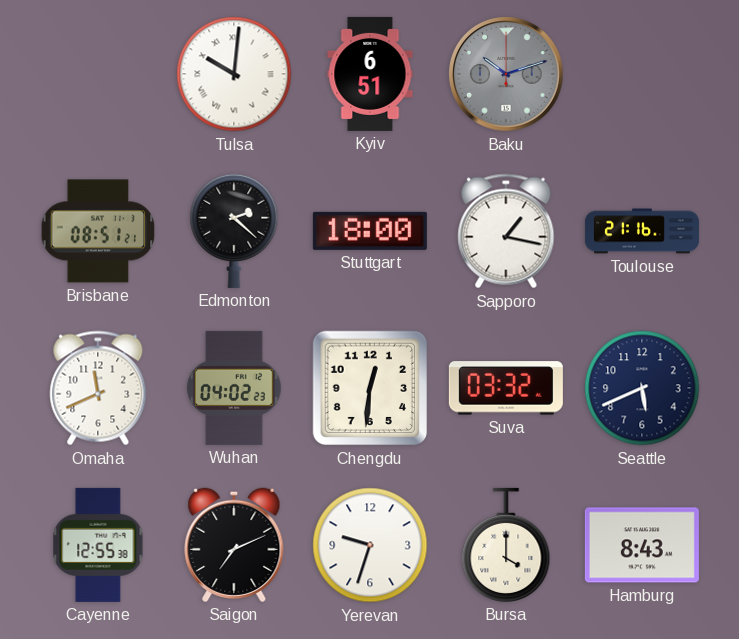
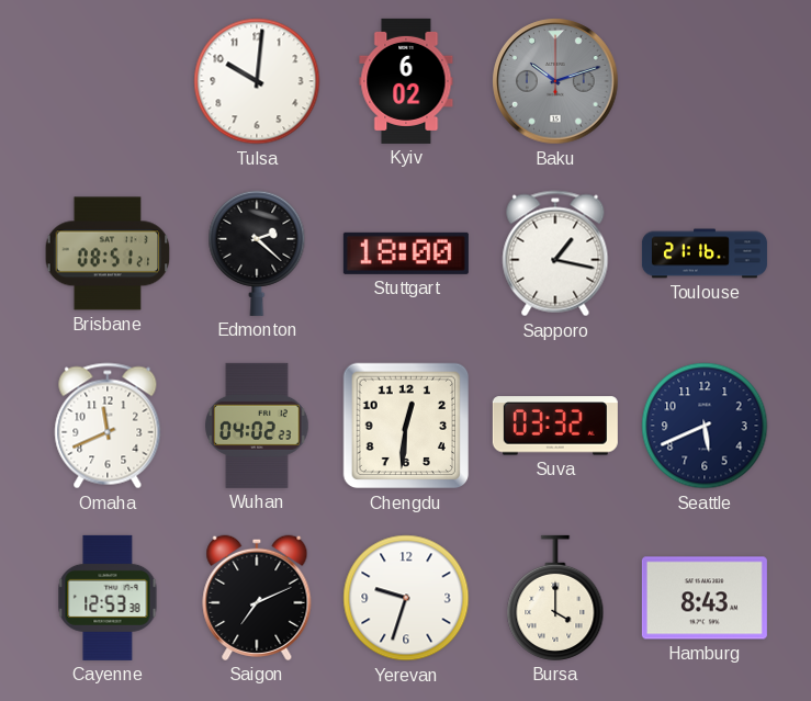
Tulsa numerals: Roman -> Arabic
Kyiv: 6:51 -> 6:02
Cayenne: 12:55 -> 12:53
